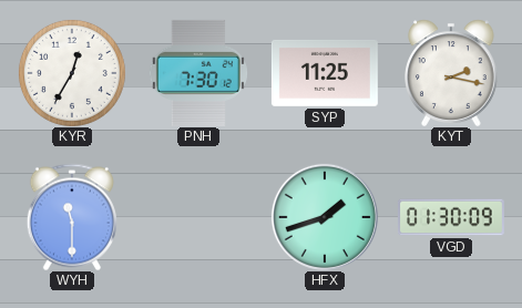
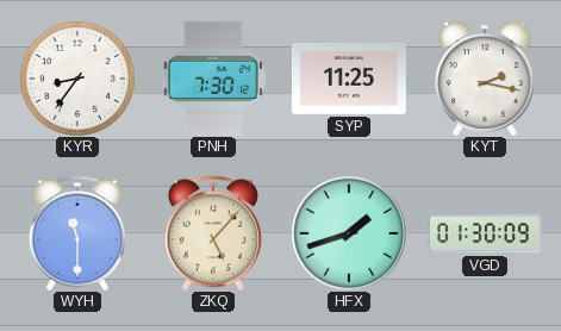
KYR: 12:35 -> 8:36
ZKQ: none -> 5:07
